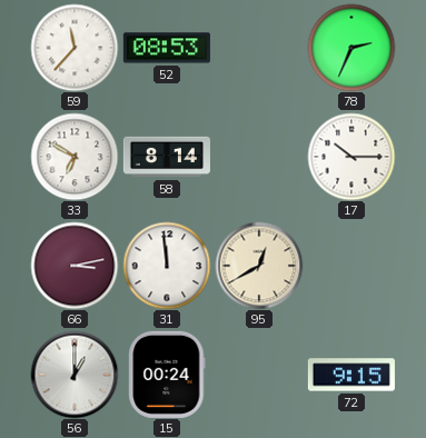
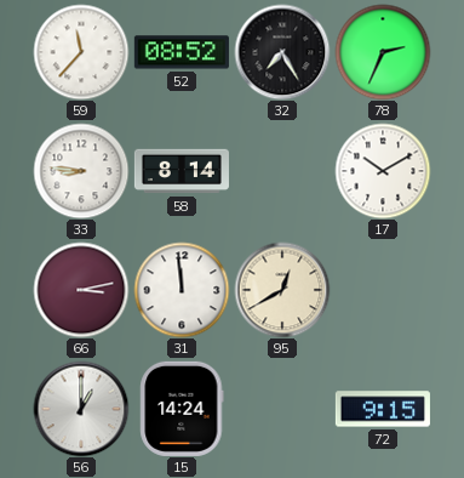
52: 08:53 -> 08:52
32: none -> 7:25
33: 6:50 -> 8:46
17: 10:15 -> 10:10
15: 00:24 -> 14:24
